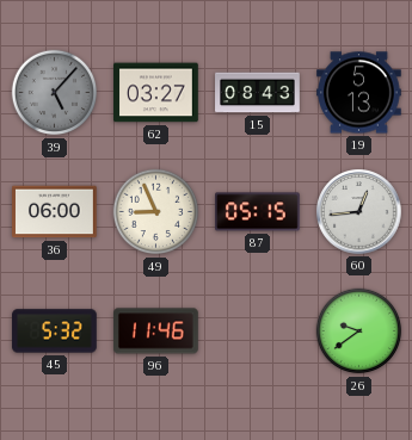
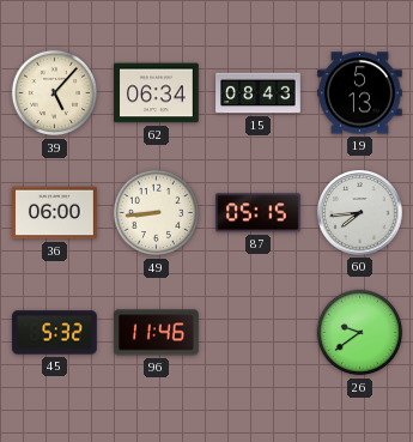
39 dial: grey -> cream
62: 03:27 -> 06:34
49: 8:56 -> 8:44
60: 12:44 -> 7:44
